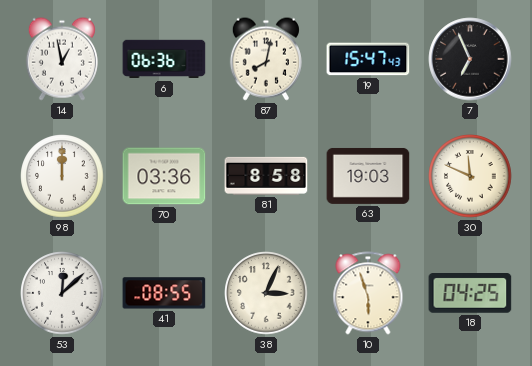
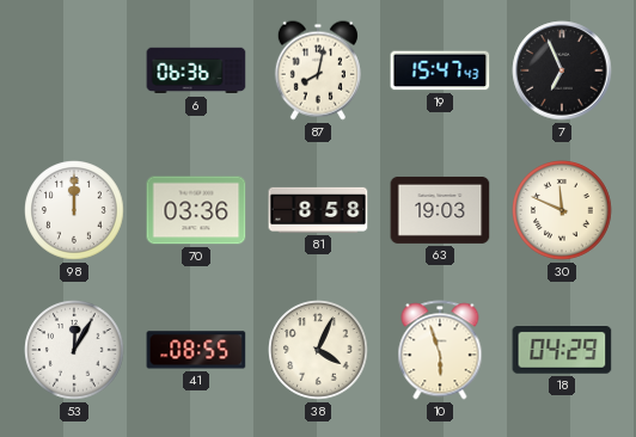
14: 12:58 -> none
53: 12:08 -> 12:05
38: 3:04 -> 4:04
18: 04:25 -> 04:29
